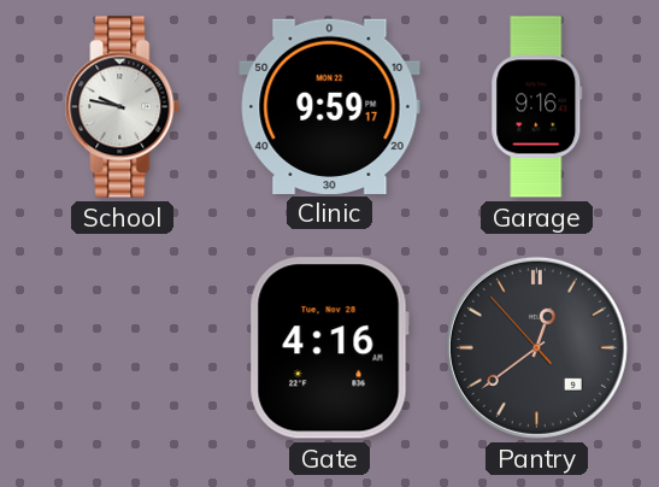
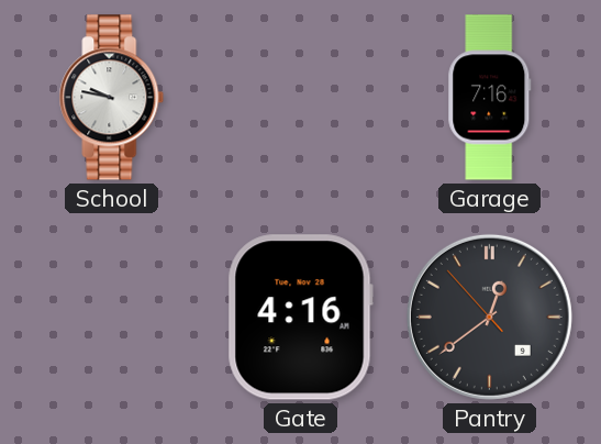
Clinic: 9:59 -> none
Garage: 9:16 -> 7:16
